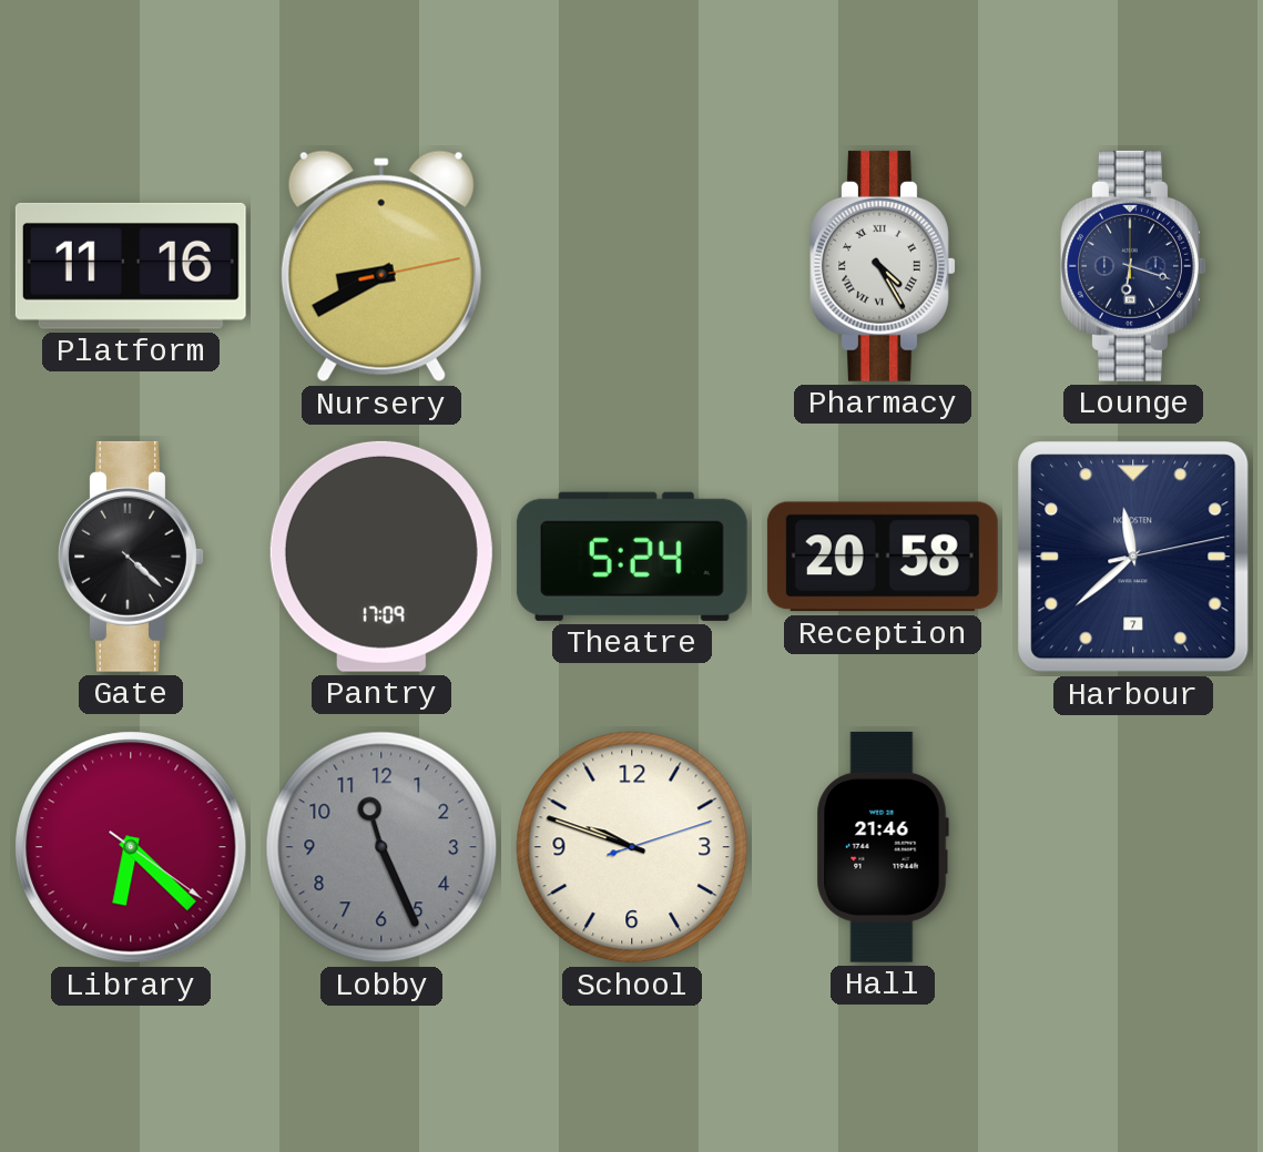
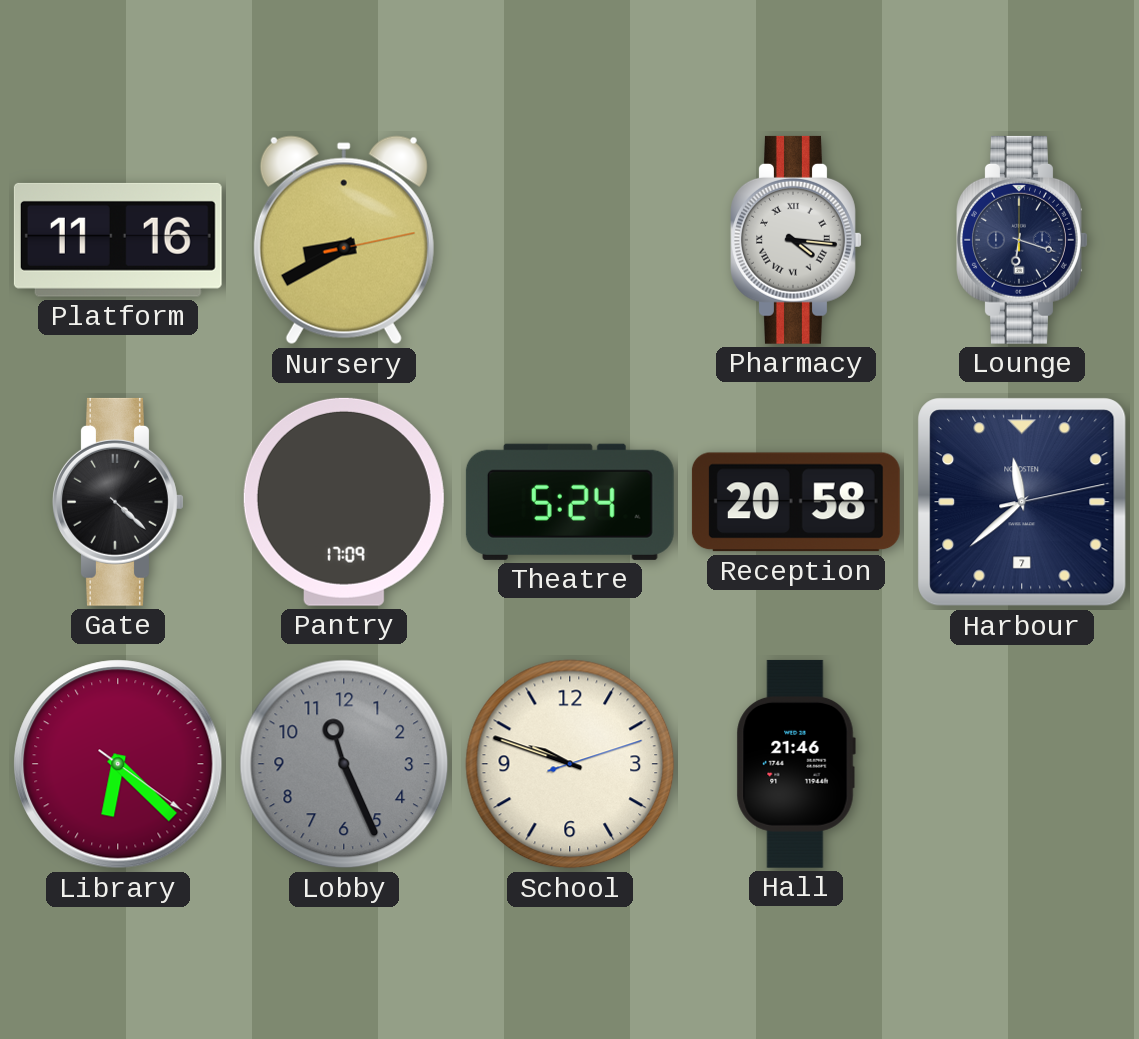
Pharmacy: 4:25 -> 4:16
